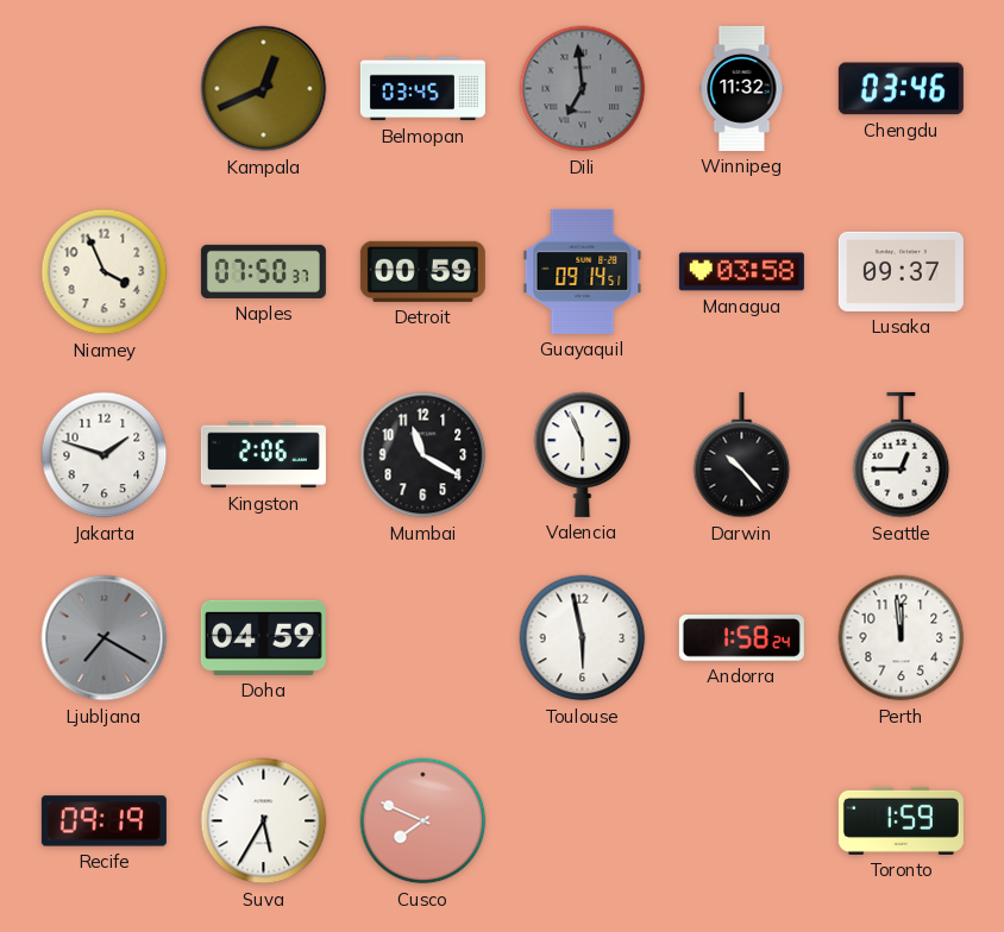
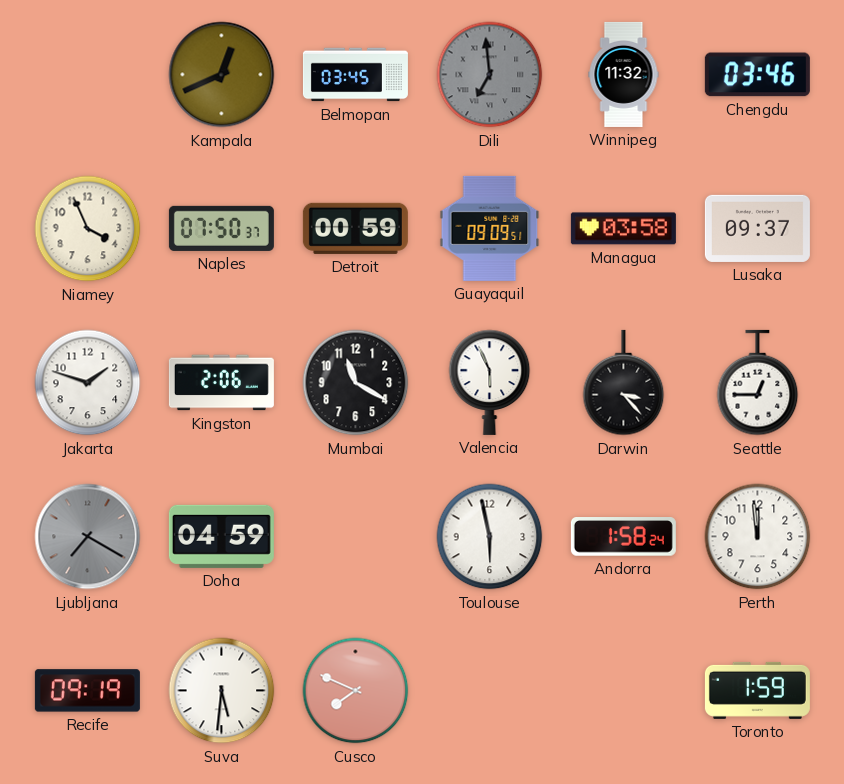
Guayaquil: 09:14 -> 09:09
Darwin: 10:23 -> 3:23
Suva: 5:35 -> 5:31
